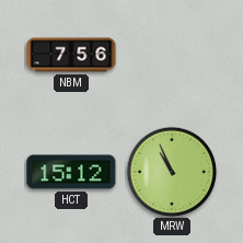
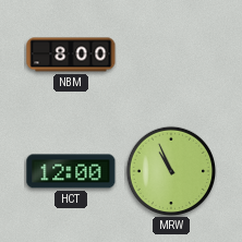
NBM: 7:56 -> 8:00
HCT: 15:12 -> 12:00
